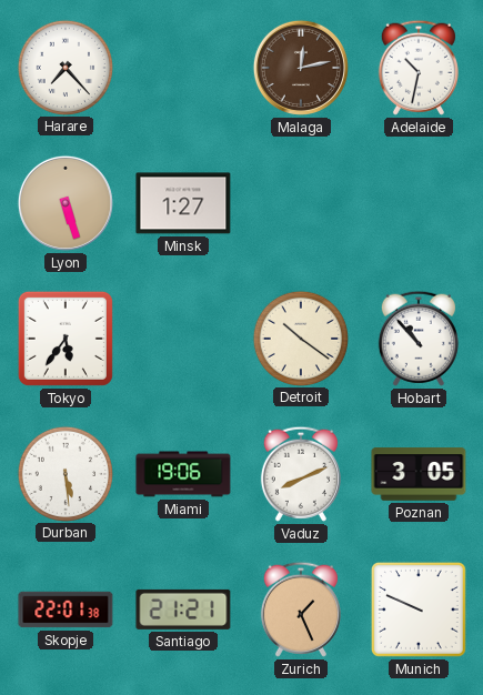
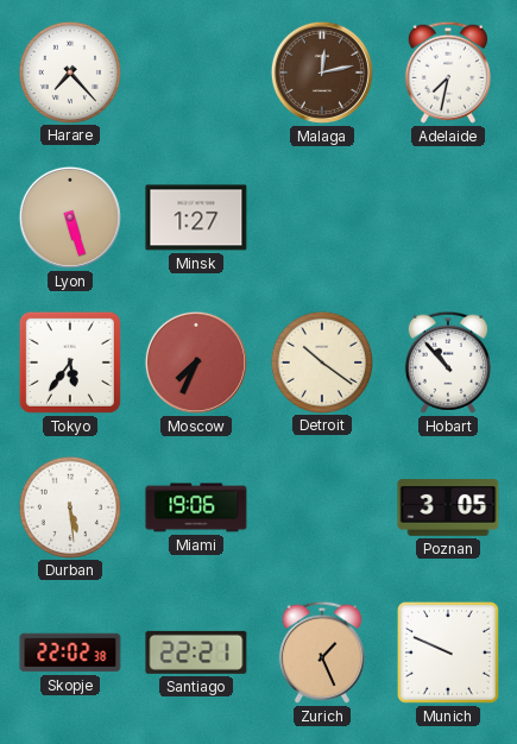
Adelaide: 10:32 -> 7:32
Moscow: none -> 7:34
Vaduz: 8:11 -> none
Skopje: 22:01 -> 22:02
Santiago: 21:21 -> 22:21
